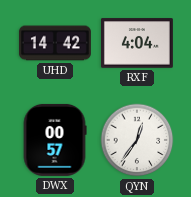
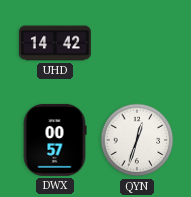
RXF: 4:04 -> none
QYN: 12:36 -> 12:33
